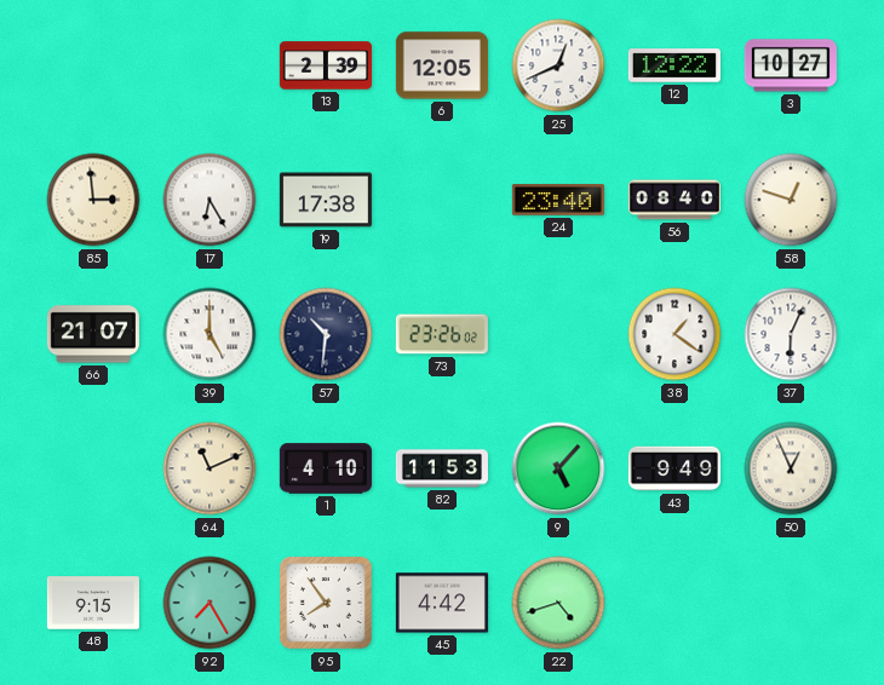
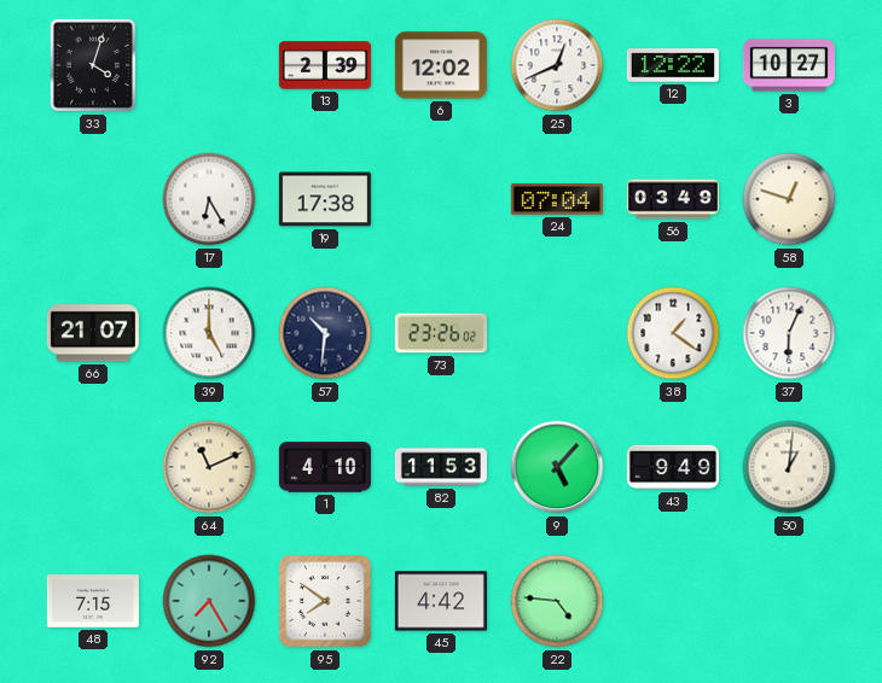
33: none -> 4:03
6: 12:05 -> 12:02
85: 2:59 -> none
24: 23:40 -> 07:04
56: 08:40 -> 03:49
50: 12:56 -> 1:01
48: 9:15 -> 7:15
95: 7:54 -> 7:51
22: 4:42 -> 4:46
